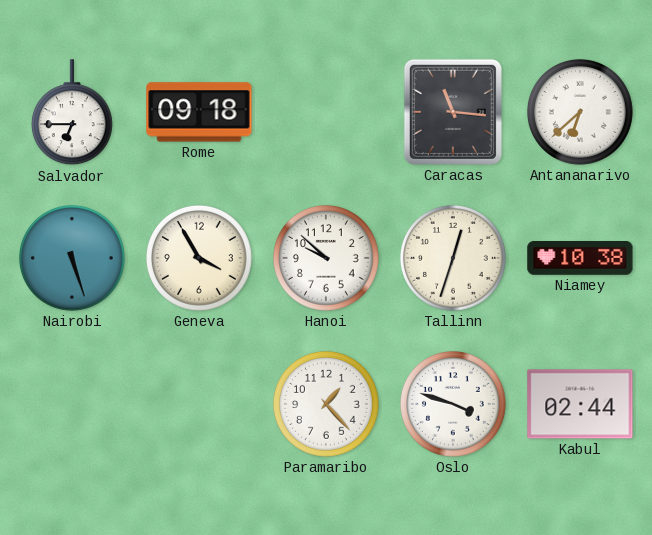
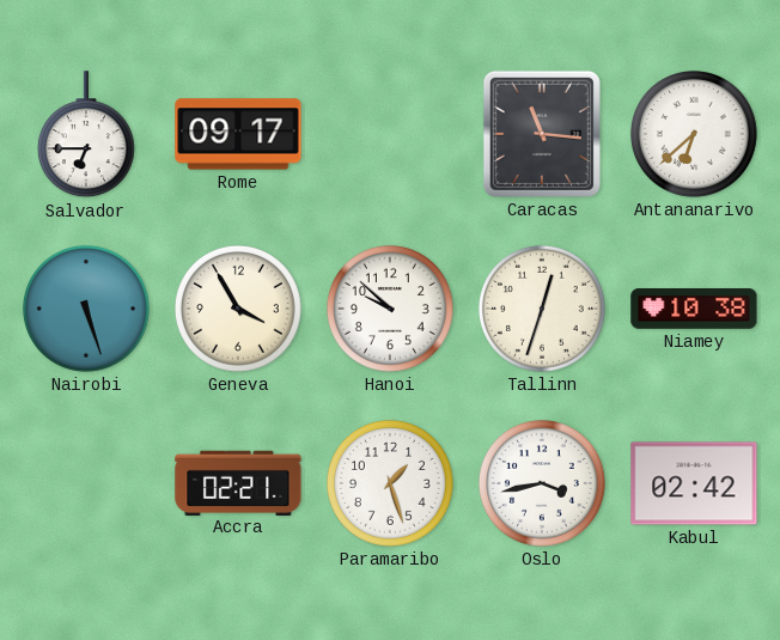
Rome: 09:18 -> 09:17
Accra: none -> 02:21
Paramaribo: 1:23 -> 1:27
Oslo: 3:48 -> 3:43
Kabul: 02:44 -> 02:42
